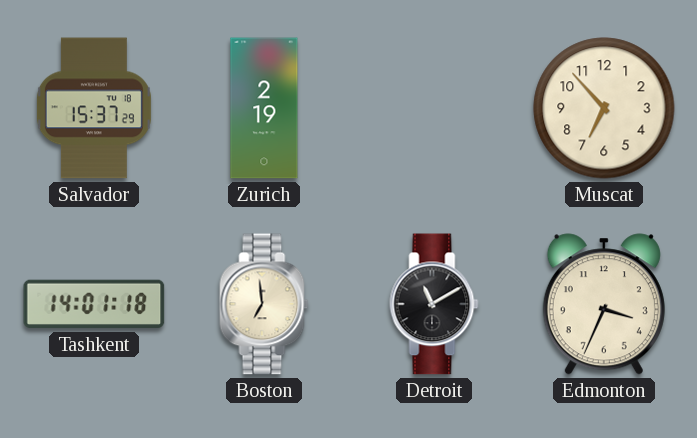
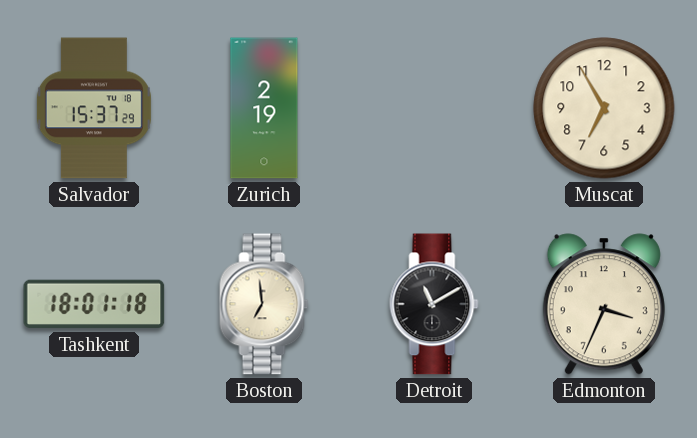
Muscat: 6:53 -> 6:55
Tashkent: 14:01 -> 18:01
